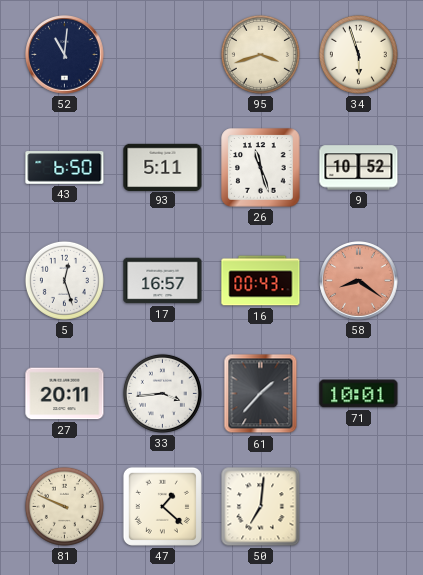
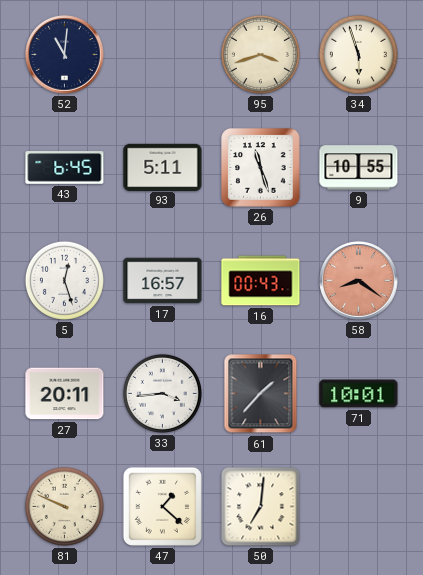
43: 6:50 -> 6:45
9: 10:52 -> 10:55
